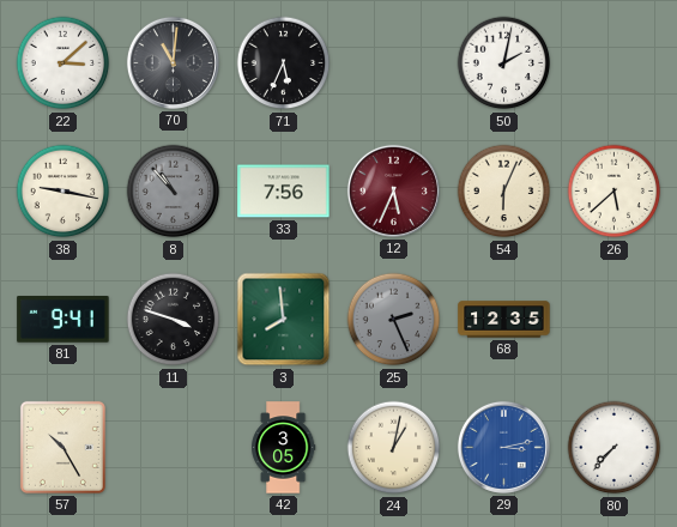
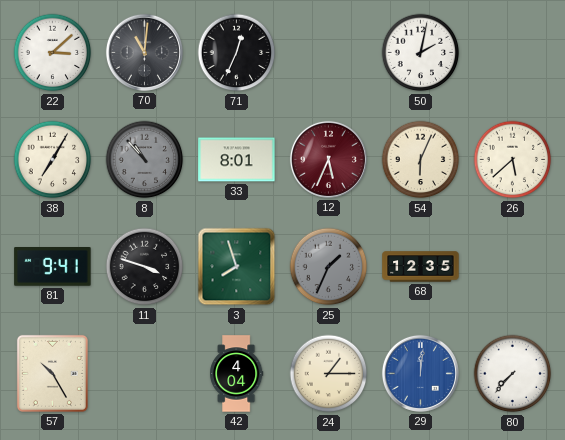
71: 5:34 -> 12:34
38: 9:17 -> 7:05
33: 7:56 -> 8:01
3: 7:59 -> 7:57
25: 2:26 -> 1:34
42: 3:05 -> 4:04
24: 1:02 -> 1:15
29: 3:13 -> 12:01
